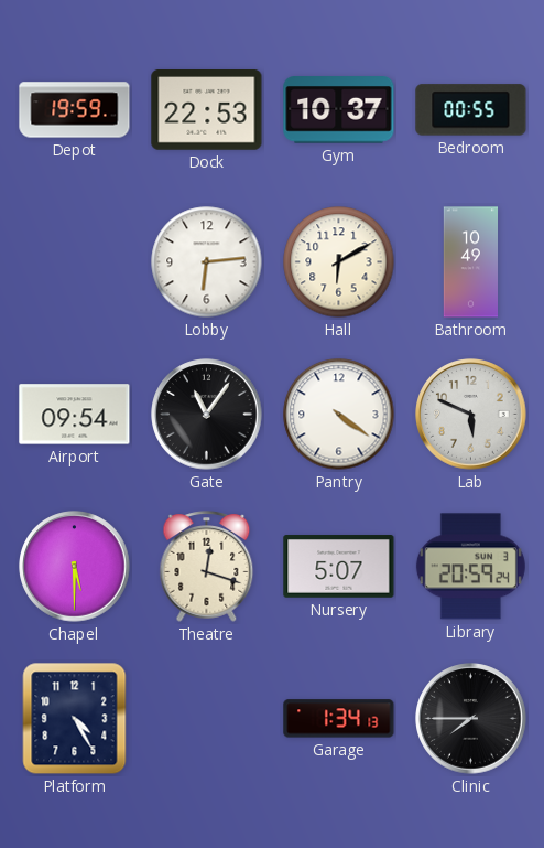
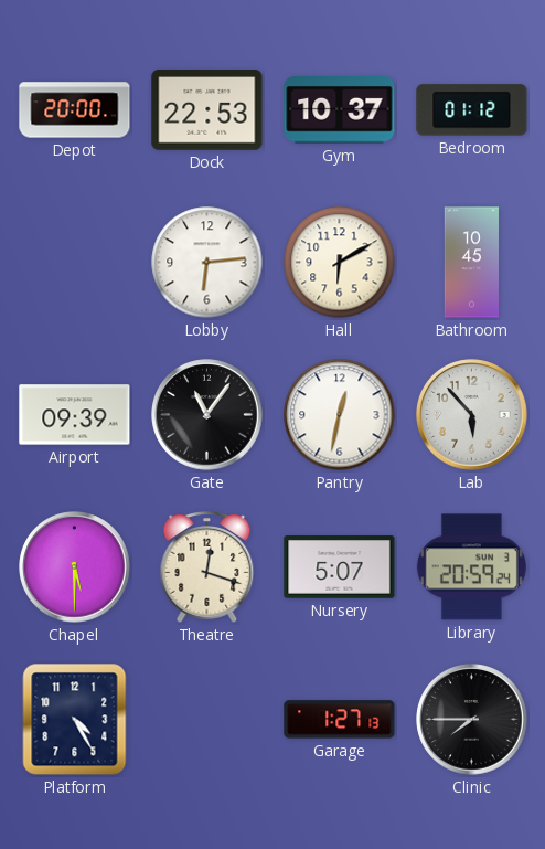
Depot: 19:59 -> 20:00
Bedroom: 00:55 -> 01:12
Bathroom: 10:49 -> 10:45
Airport: 09:54 -> 09:39
Pantry: 4:21 -> 12:32
Lab: 5:49 -> 5:53
Garage: 1:34 -> 1:27
